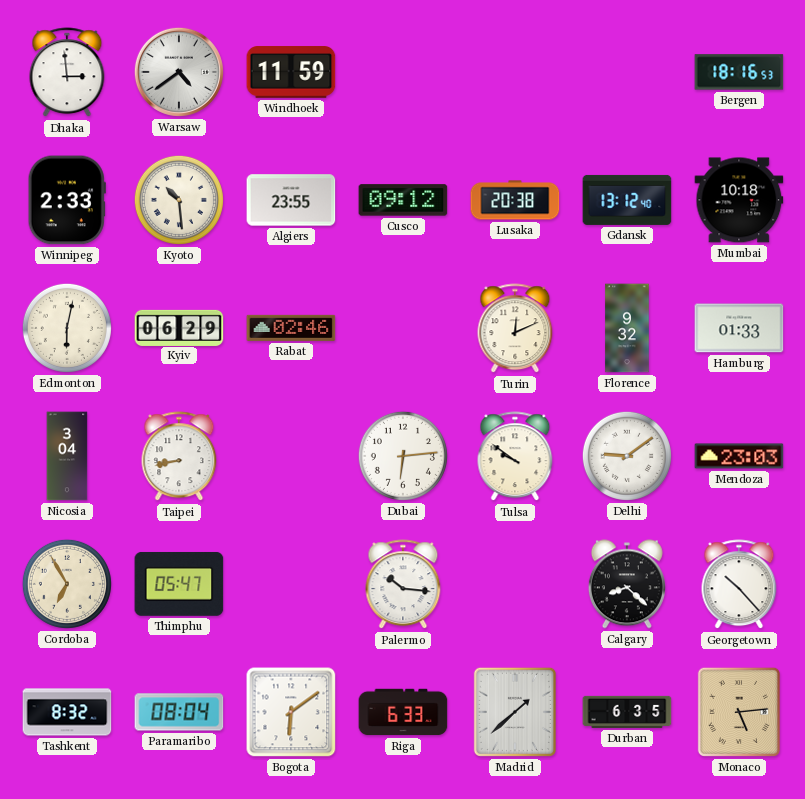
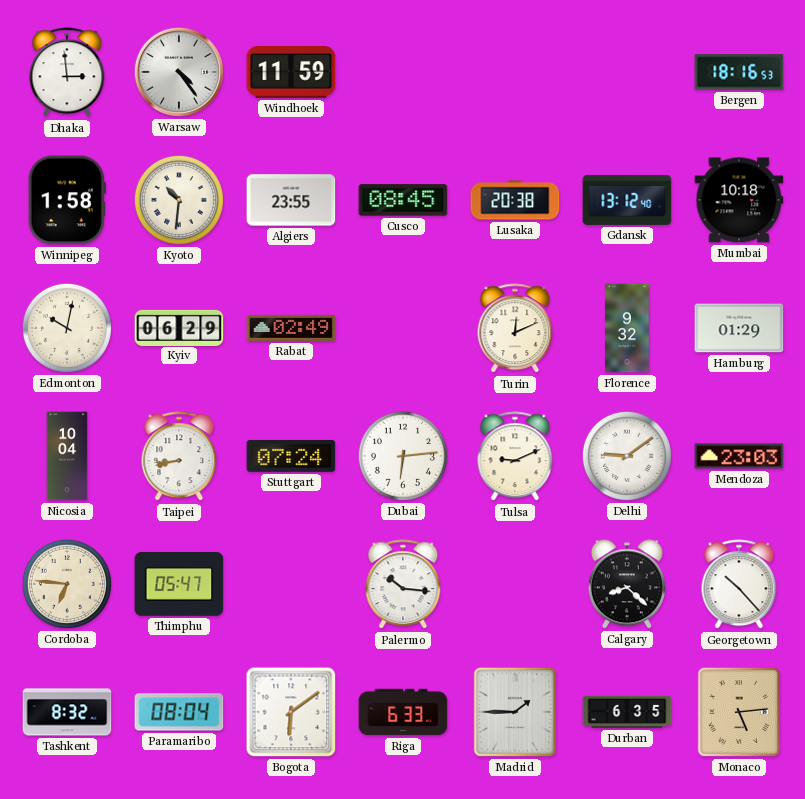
Warsaw: 4:39 -> 4:24
Winnipeg: 2:33 -> 1:58
Kyoto: 10:29 -> 10:31
Cusco: 09:12 -> 08:45
Edmonton: 6:02 -> 10:02
Rabat: 02:46 -> 02:49
Hamburg: 01:33 -> 01:29
Nicosia: 3:04 -> 10:04
Stuttgart: none -> 07:24
Tulsa: 9:51 -> 9:11
Cordoba: 6:55 -> 6:46
Madrid: 1:38 -> 1:45
